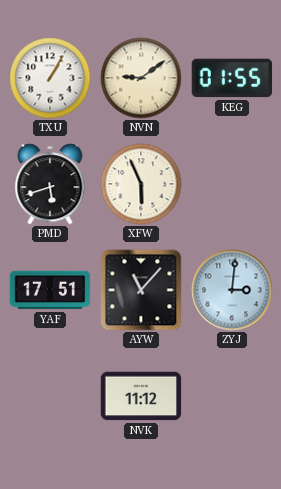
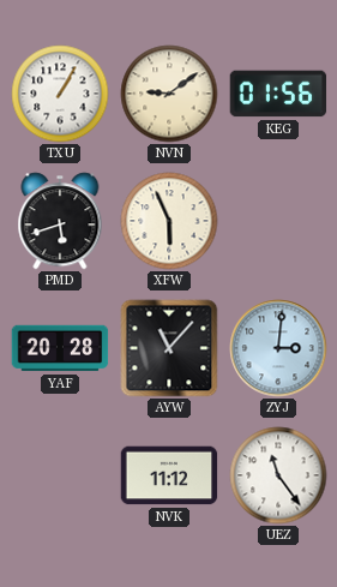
KEG: 01:55 -> 01:56
YAF: 17:51 -> 20:28
UEZ: none -> 11:24
